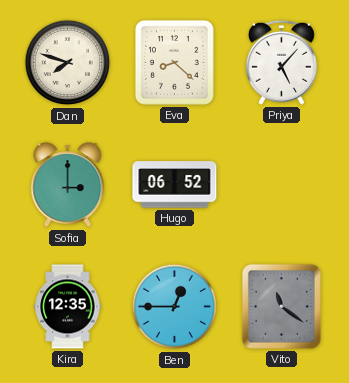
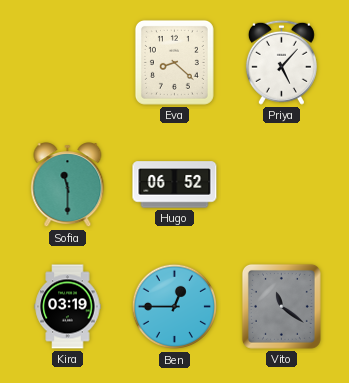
Dan: 7:48 -> none
Sofia: 3:00 -> 11:30
Kira: 12:35 -> 03:19
